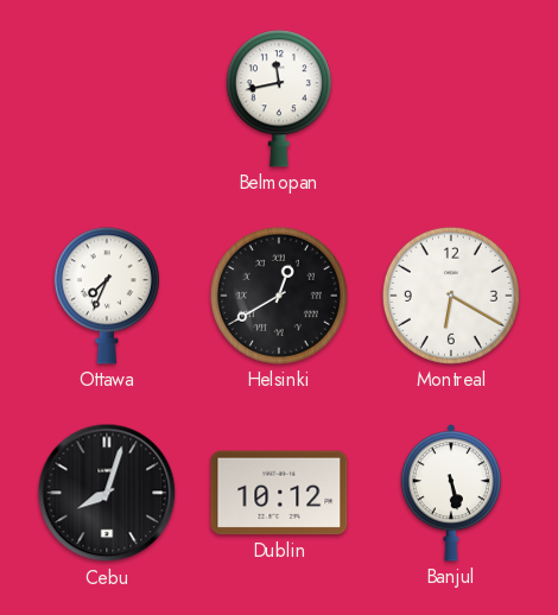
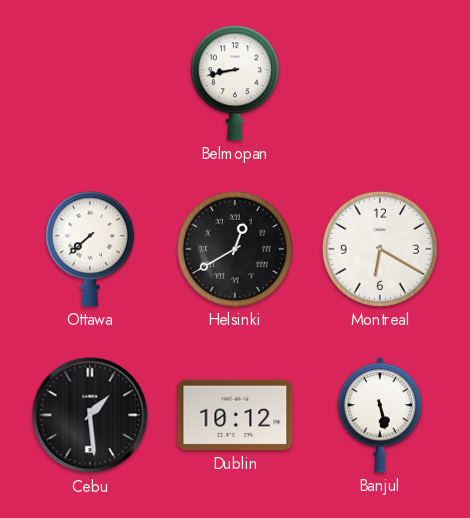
Belmopan: 11:43 -> 8:43
Ottawa: 7:34 -> 7:38
Cebu: 8:03 -> 1:29
